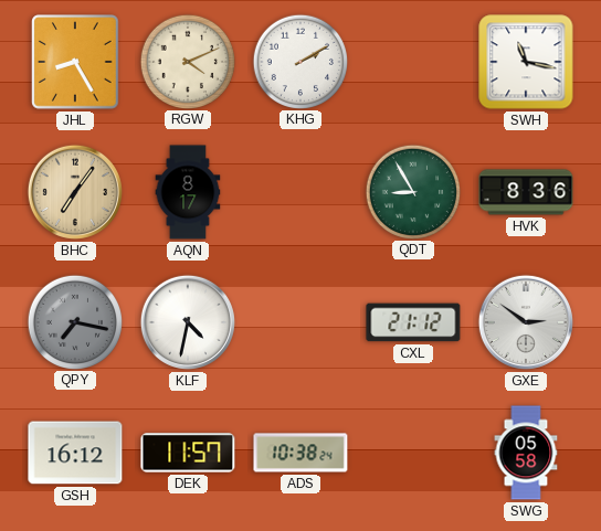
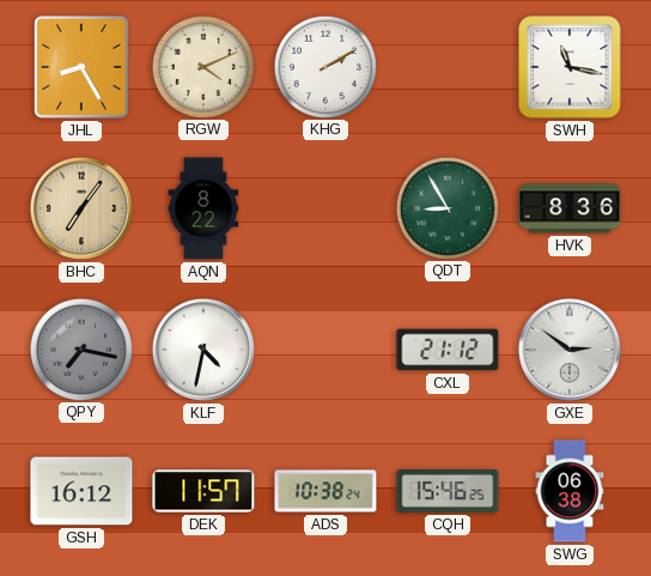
AQN: 8:17 -> 8:22
CQH: none -> 15:46
SWG: 05:58 -> 06:38
